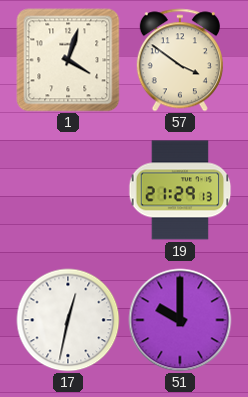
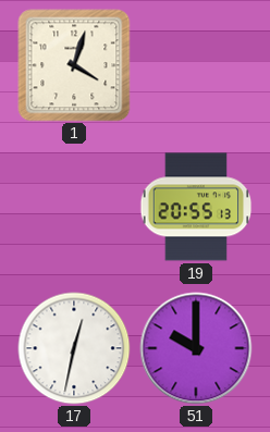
57: 3:51 -> none
19: 21:29 -> 20:55
